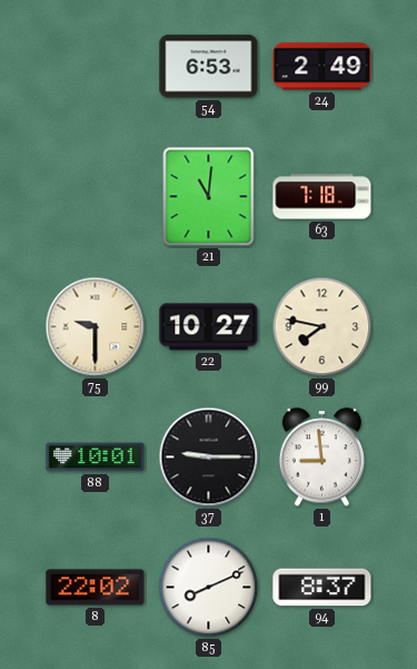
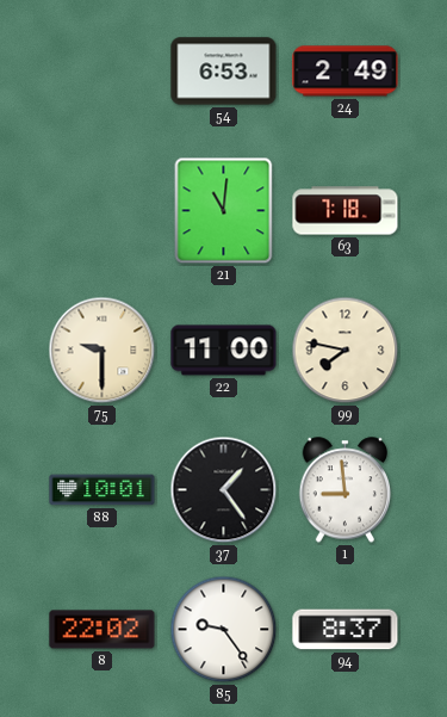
22: 10:27 -> 11:00
37: 9:15 -> 1:24
85: 8:11 -> 9:24
